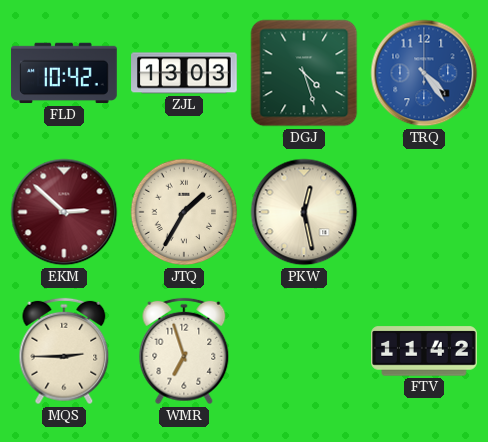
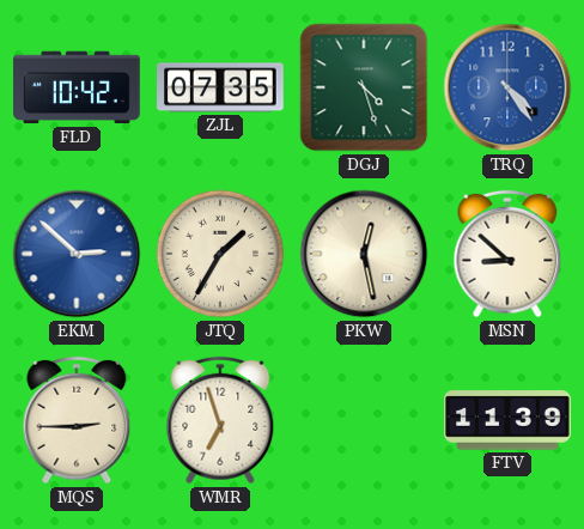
ZJL: 13:03 -> 07:35
EKM dial: burgundy -> blue
MSN: none -> 8:52
FTV: 11:42 -> 11:39
